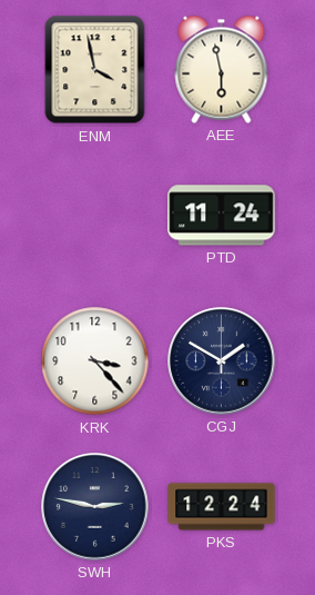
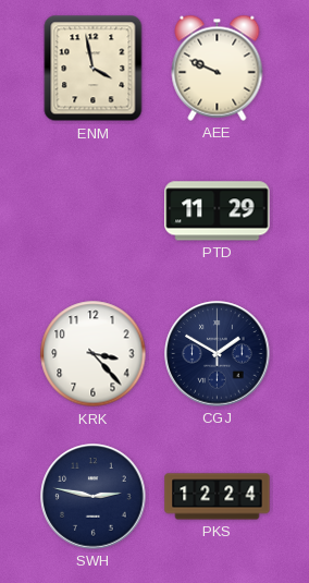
AEE: 5:58 -> 9:49
PTD: 11:24 -> 11:29
